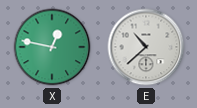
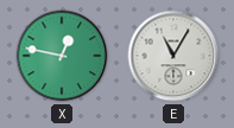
E: 10:38 -> 11:05
